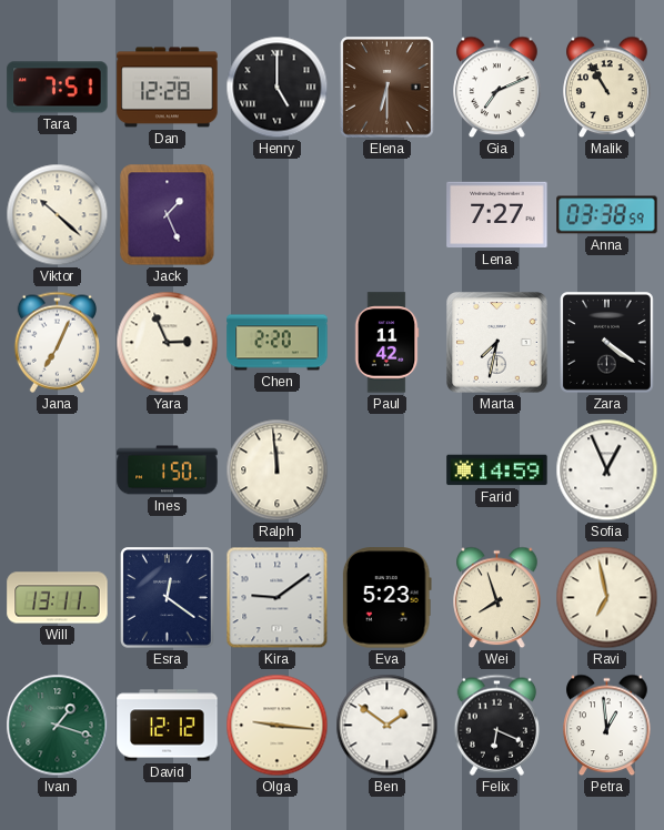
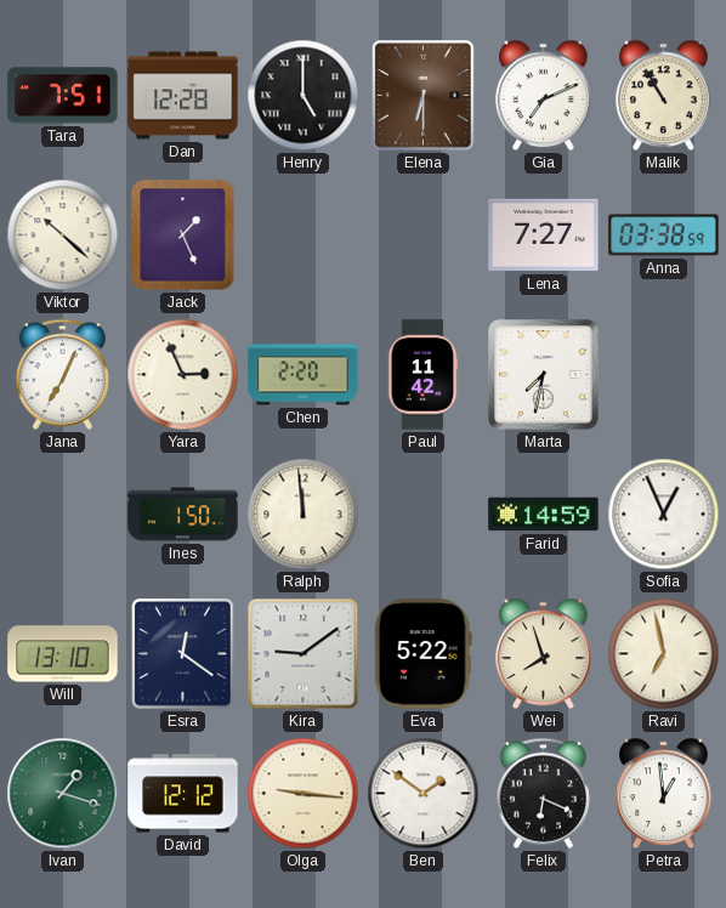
Zara: 4:21 -> none
Will: 13:11 -> 13:10
Eva: 5:23 -> 5:22
